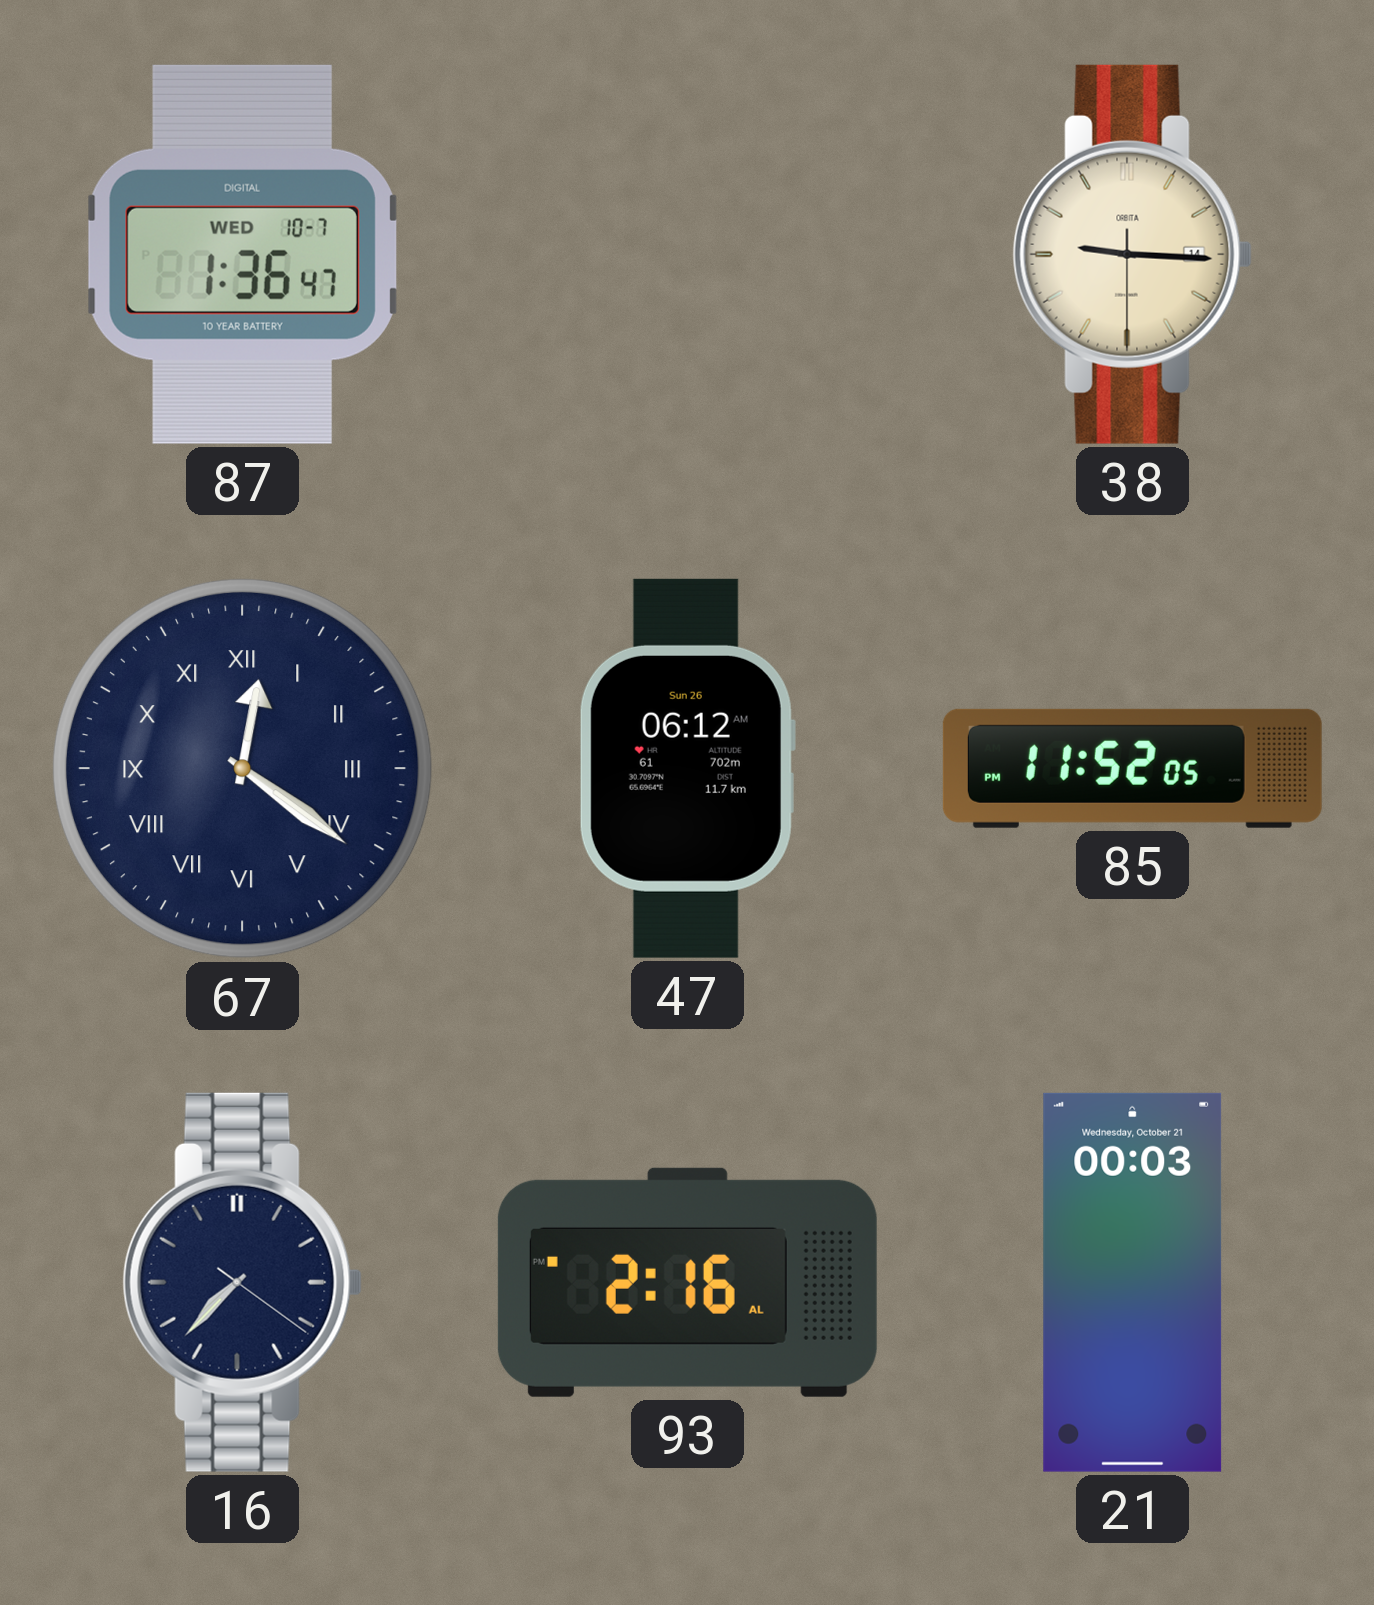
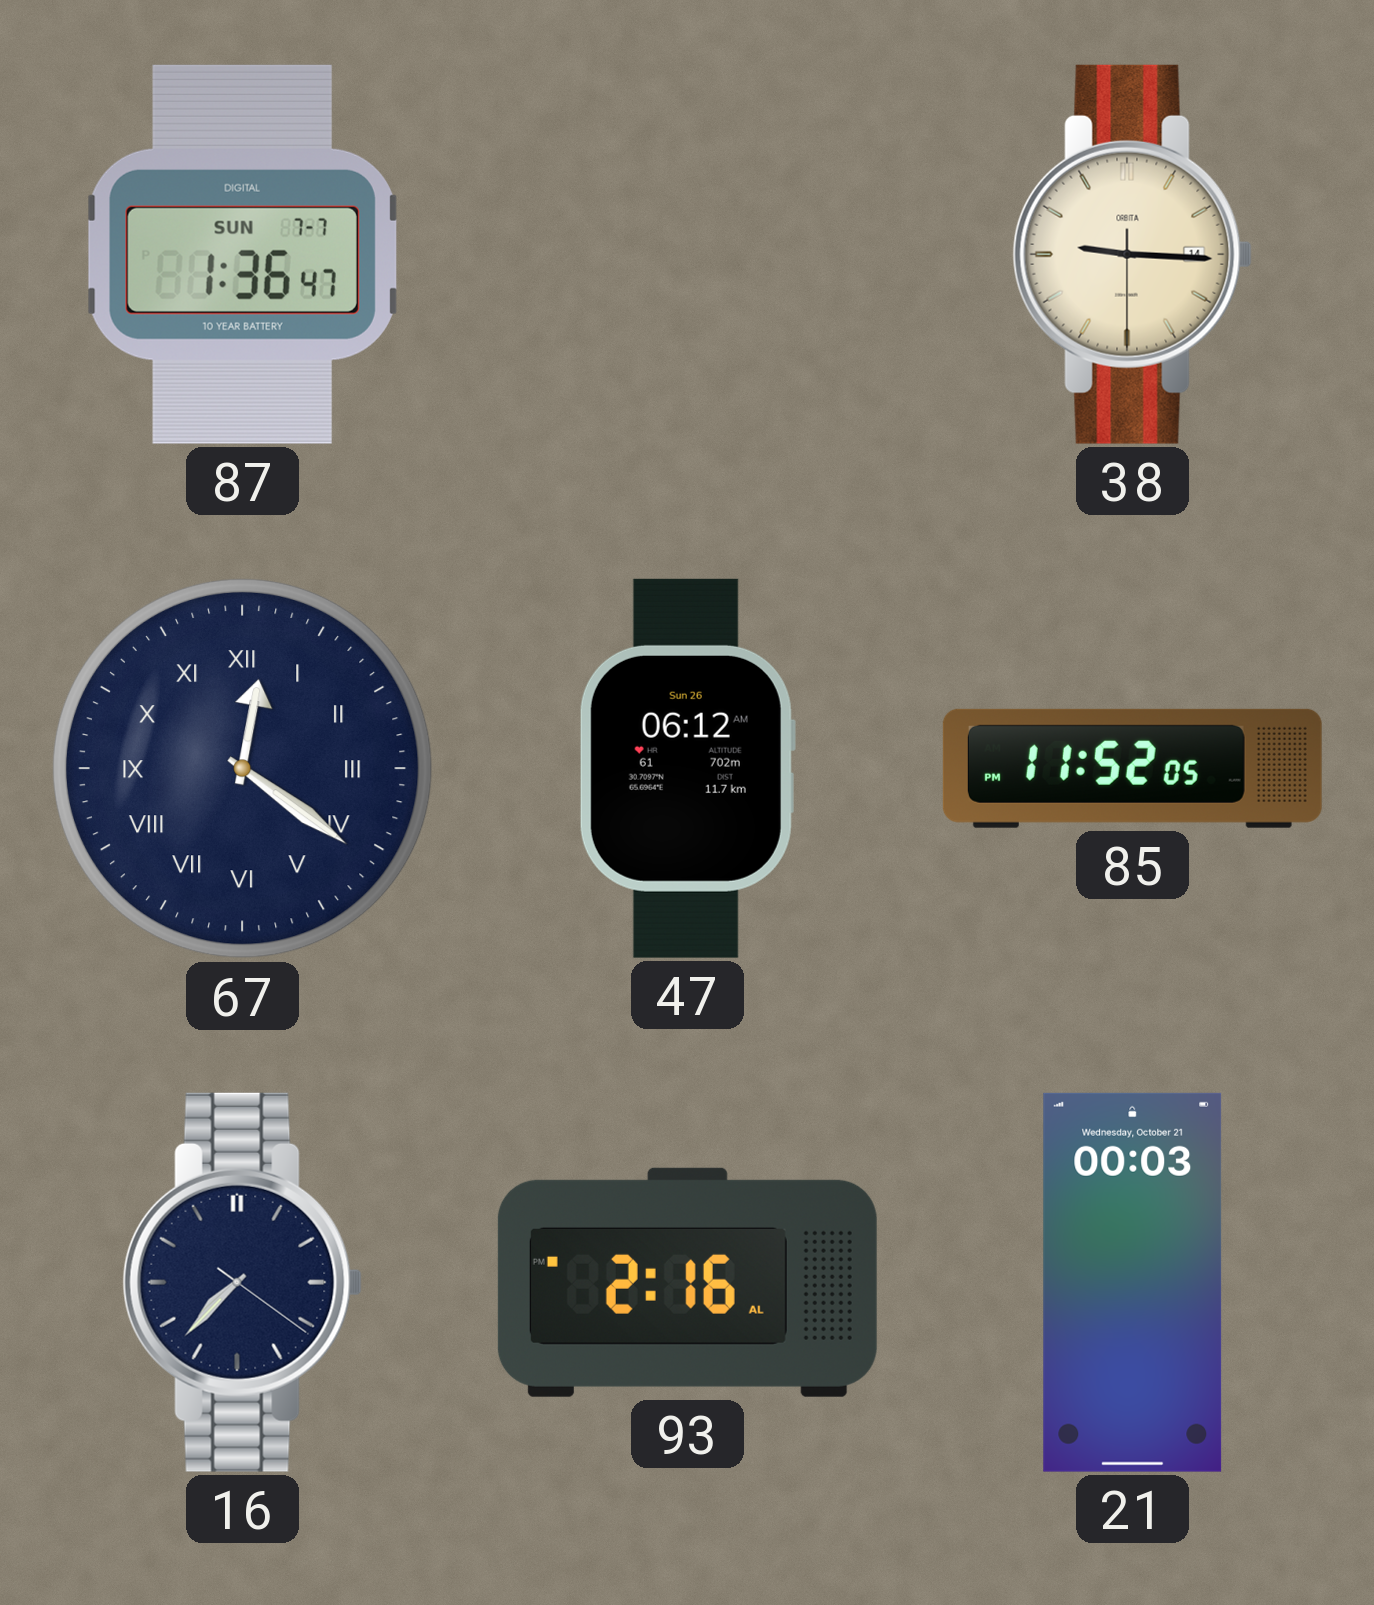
87 date: WED 10-7 -> SUN 7-7
